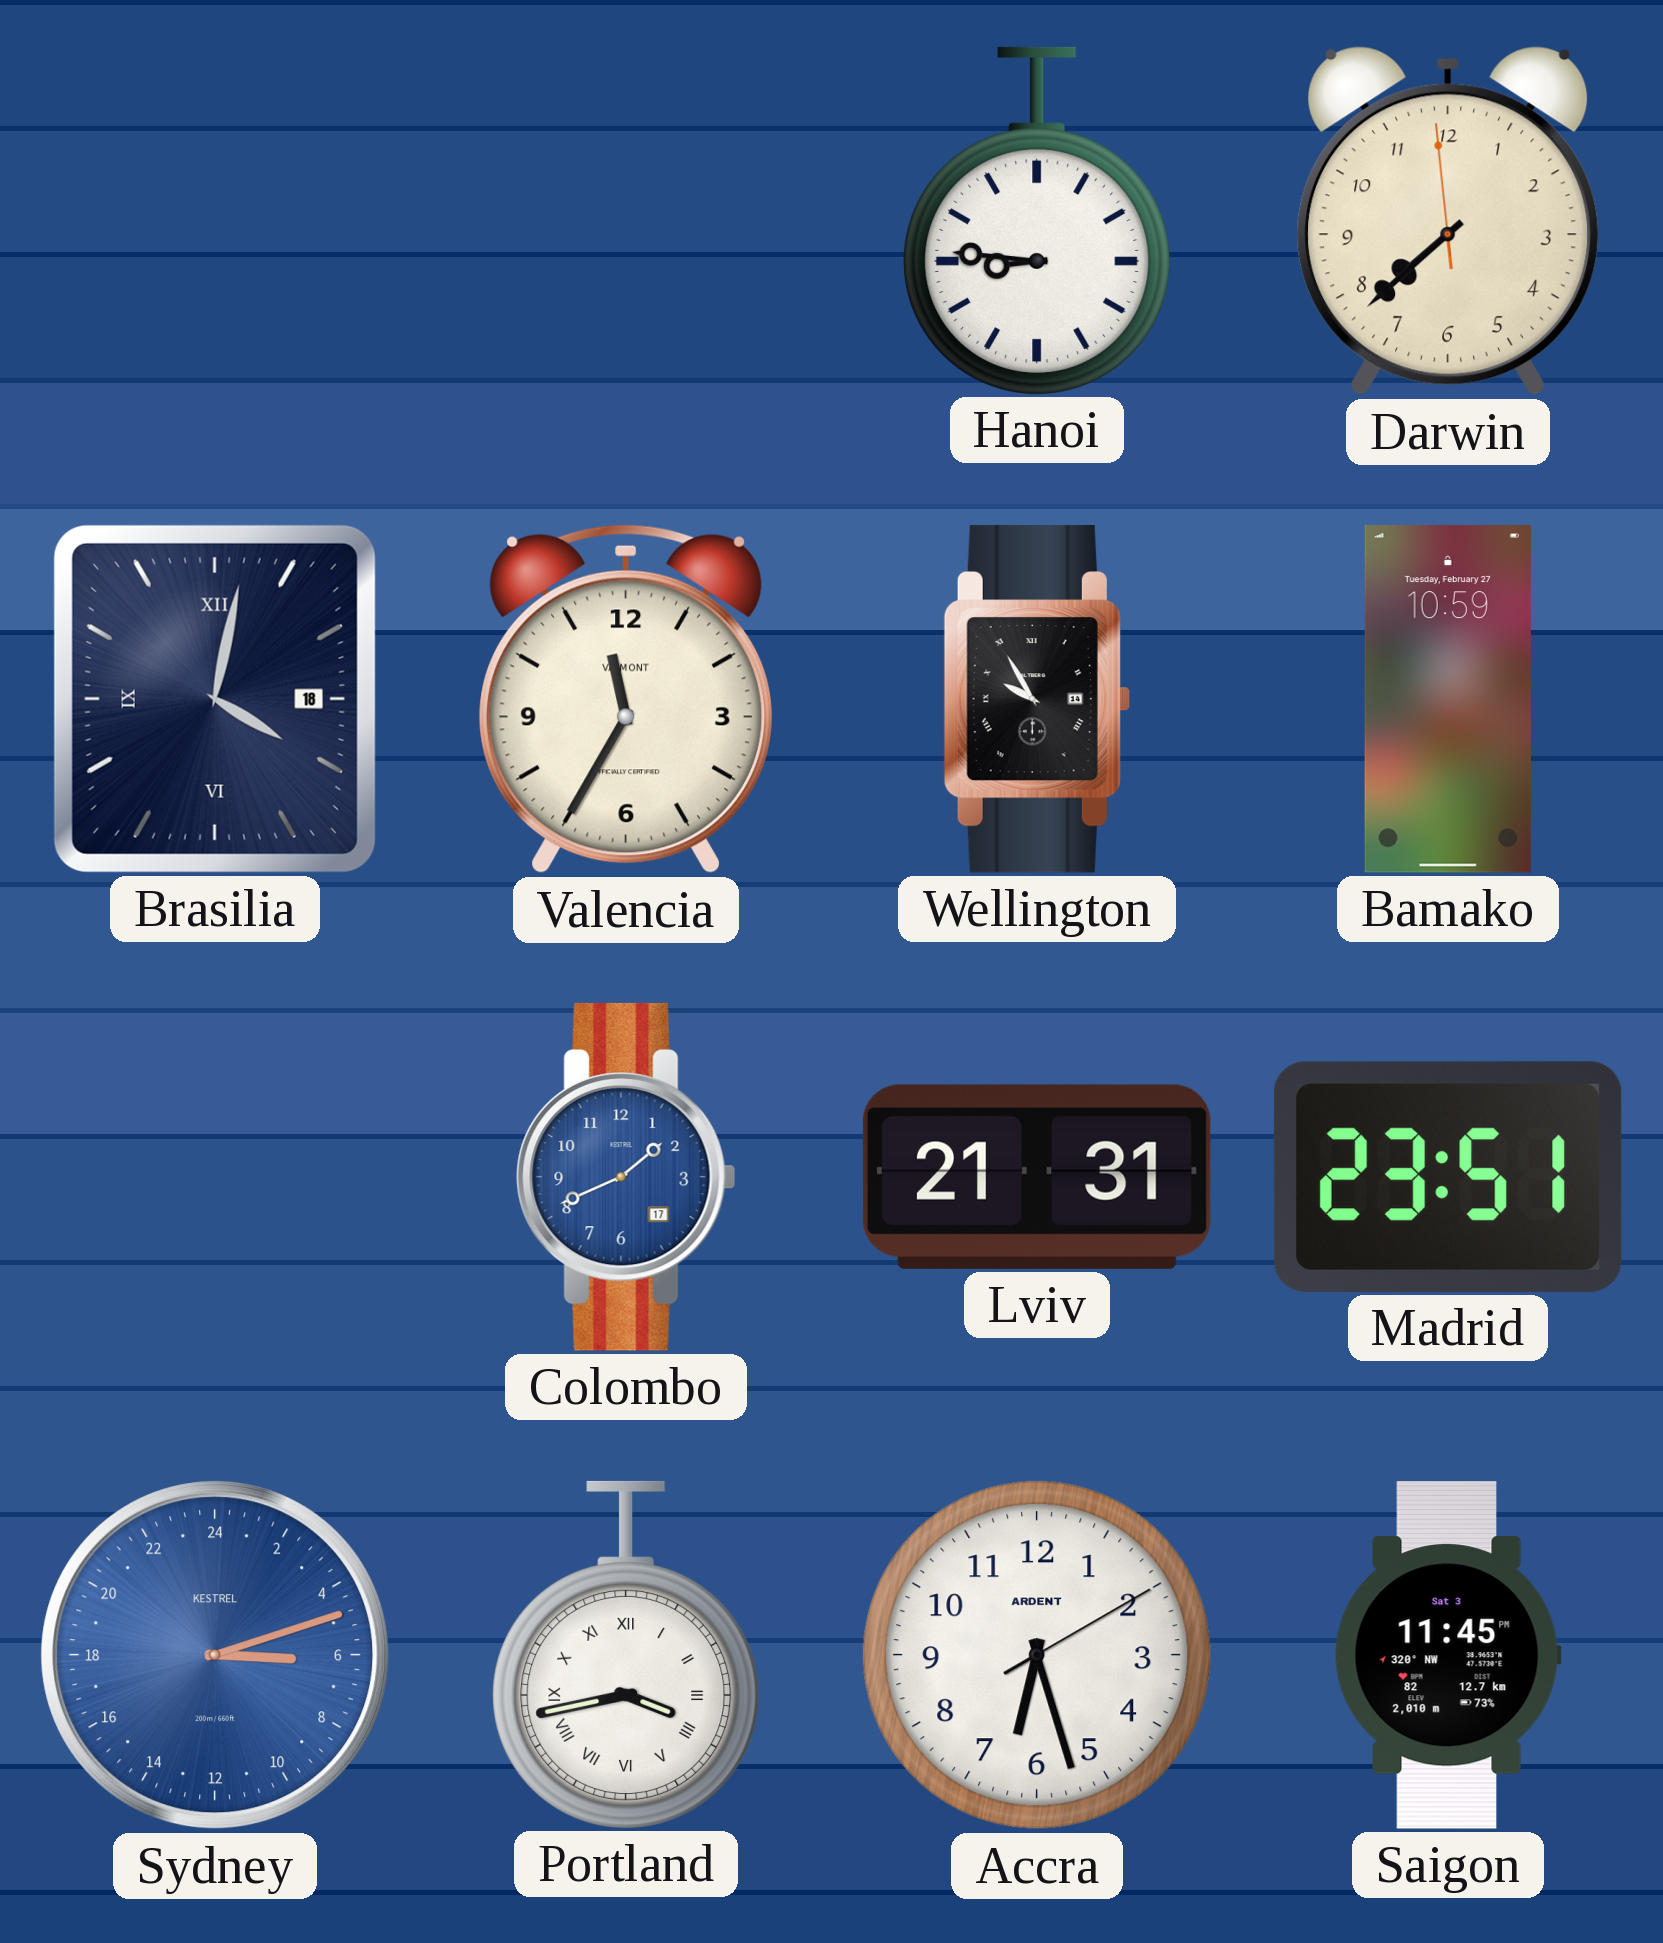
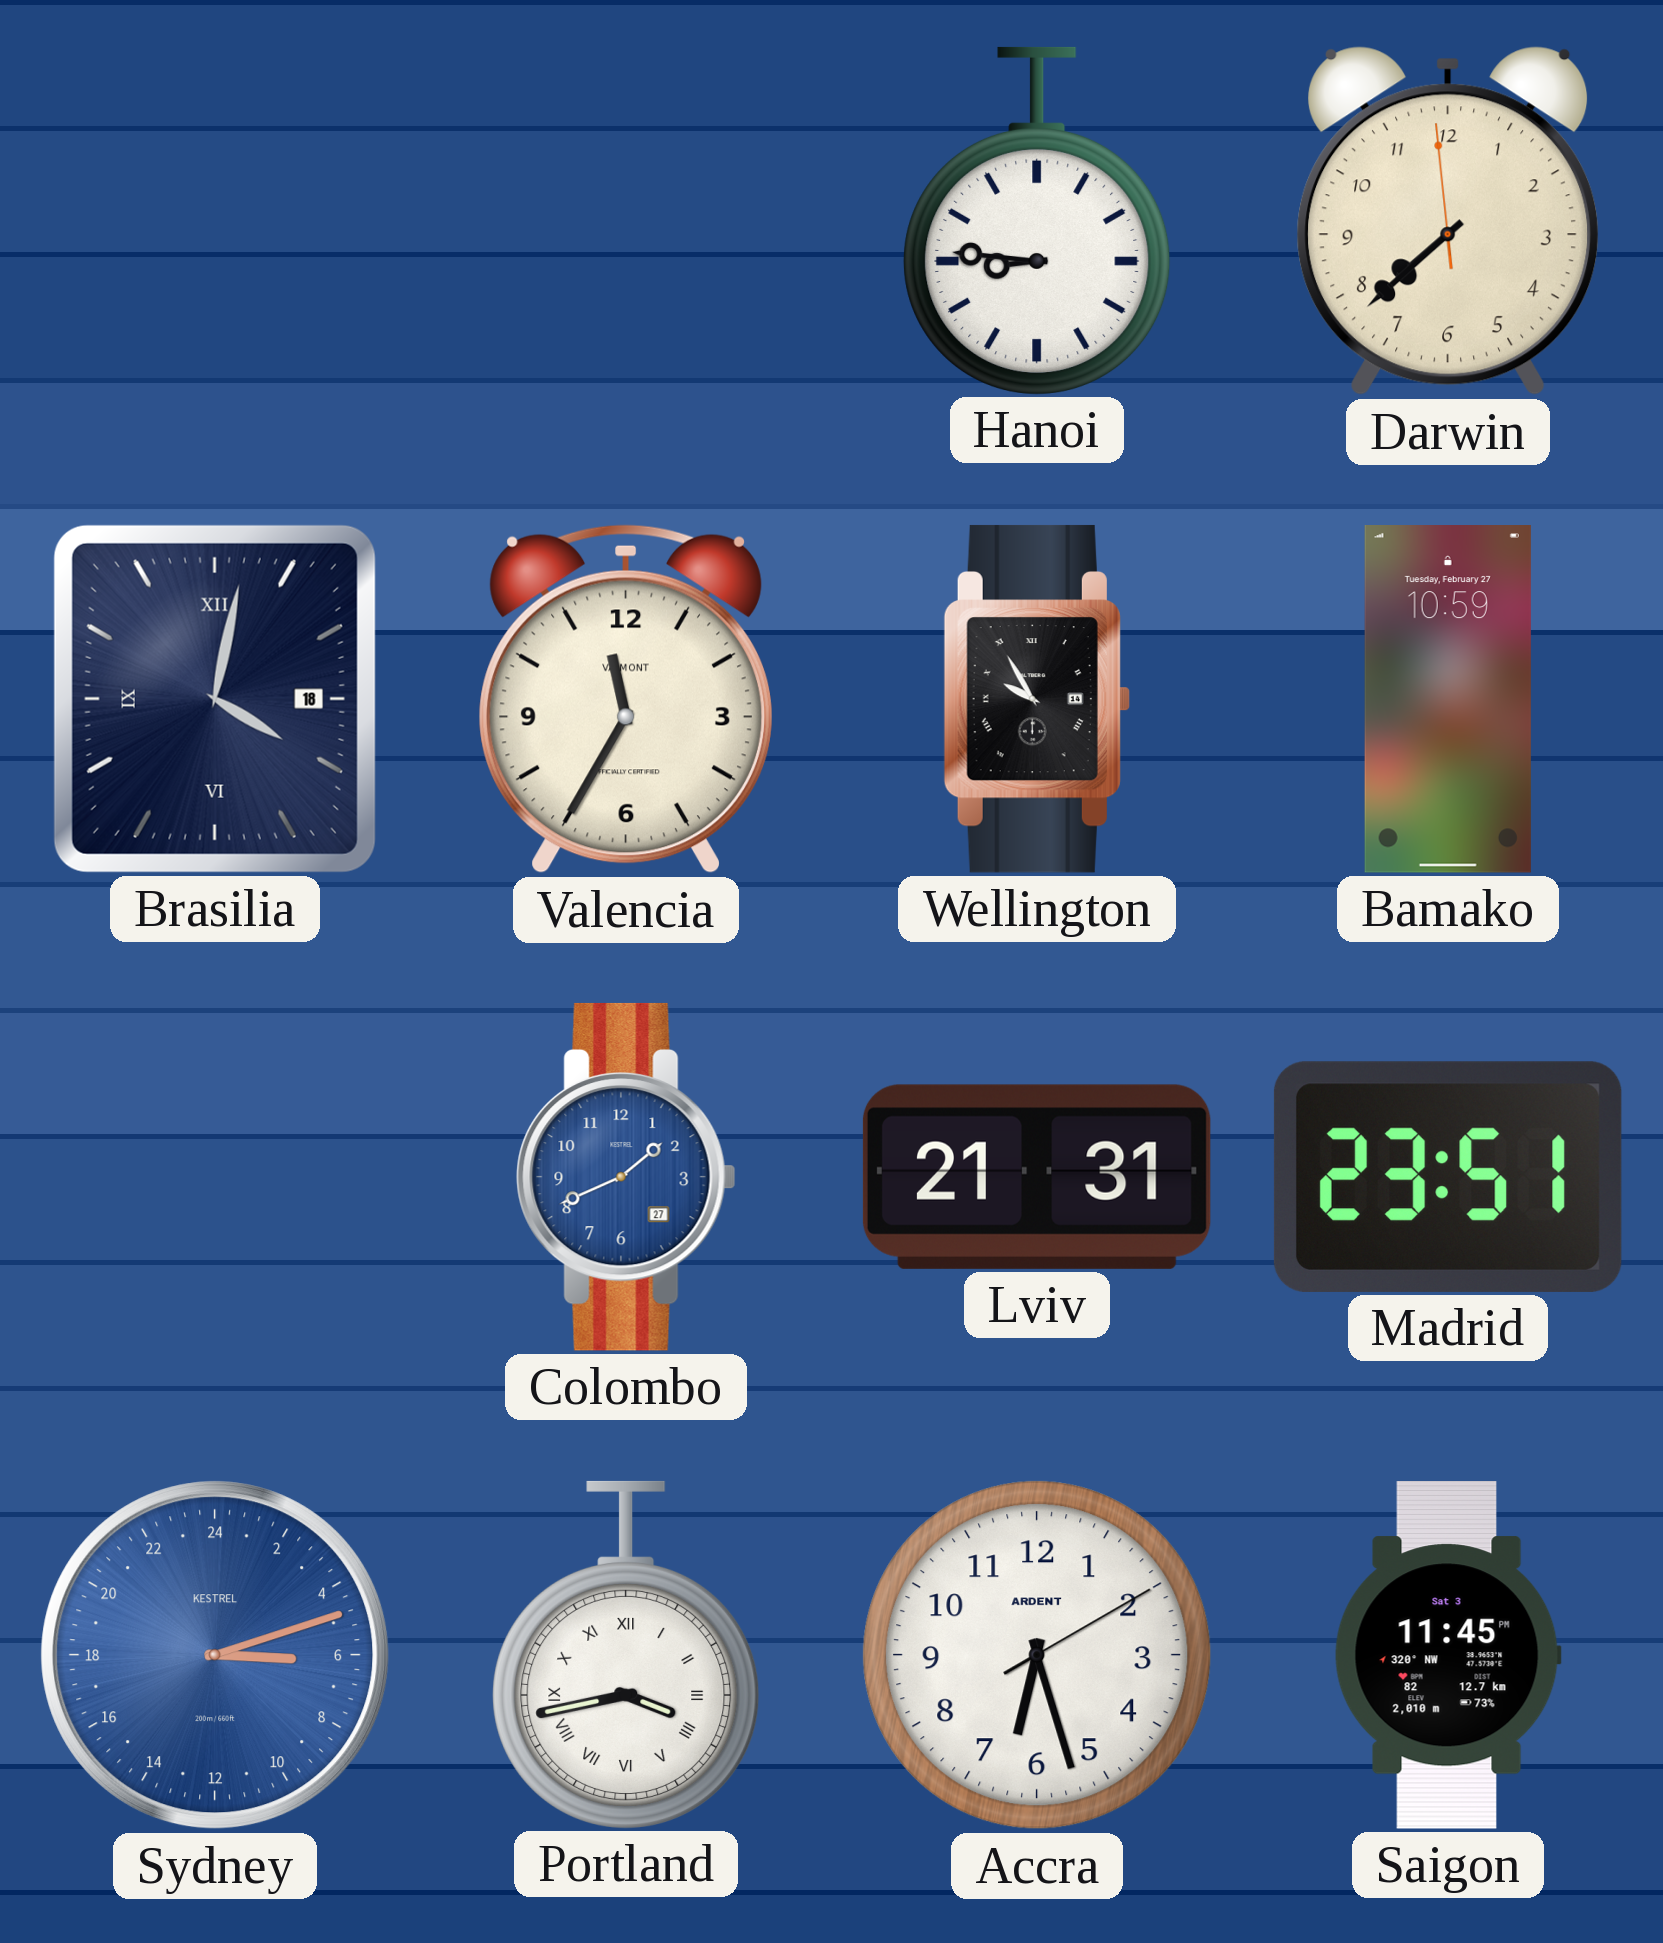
Colombo date: 17 -> 27
